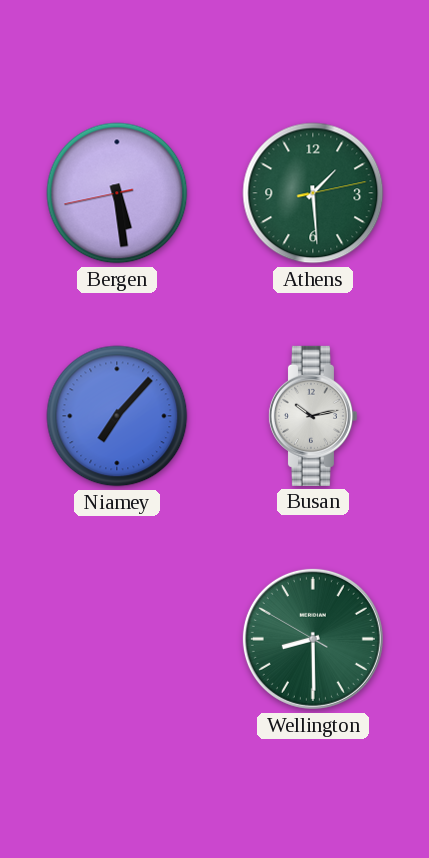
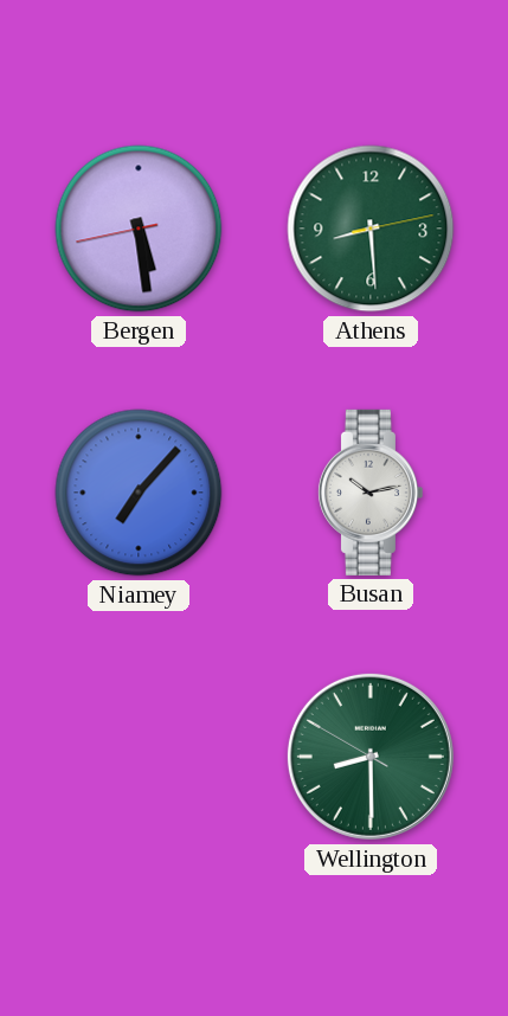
Athens: 1:29 -> 8:29
